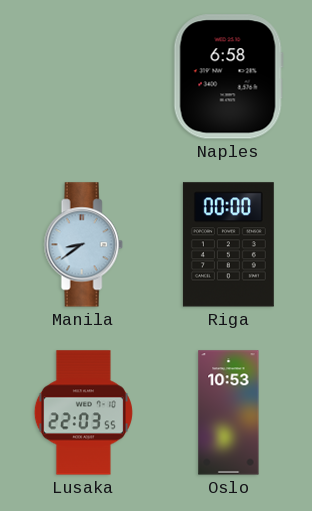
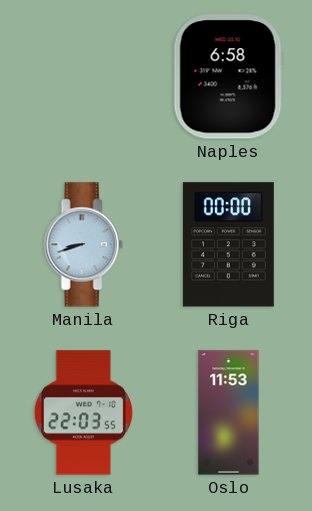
Manila: 8:39 -> 8:42
Oslo: 10:53 -> 11:53
